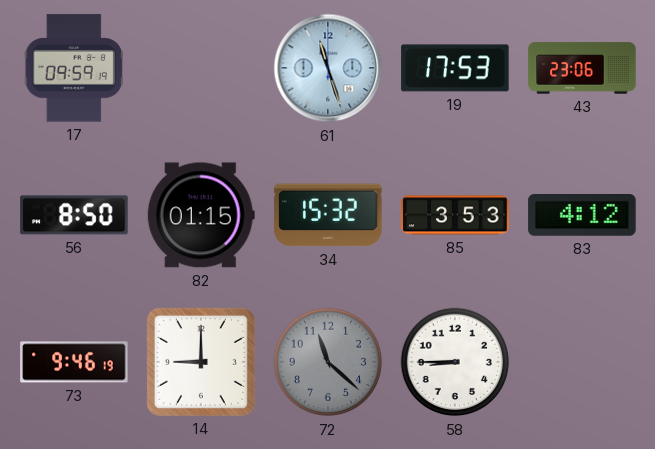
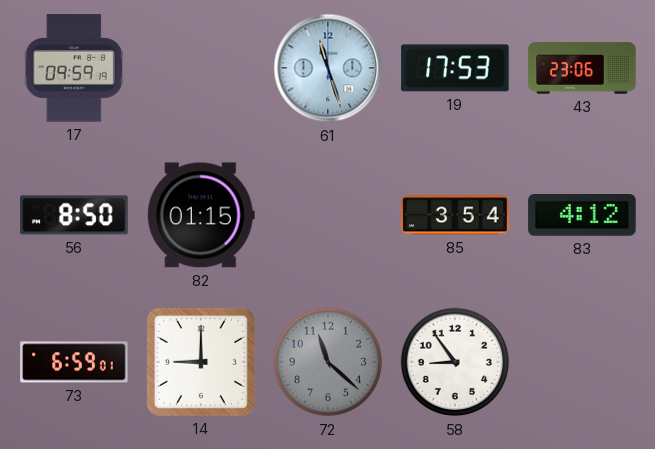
34: 15:32 -> none
85: 3:53 -> 3:54
73: 9:46 -> 6:59
58: 8:45 -> 8:54
